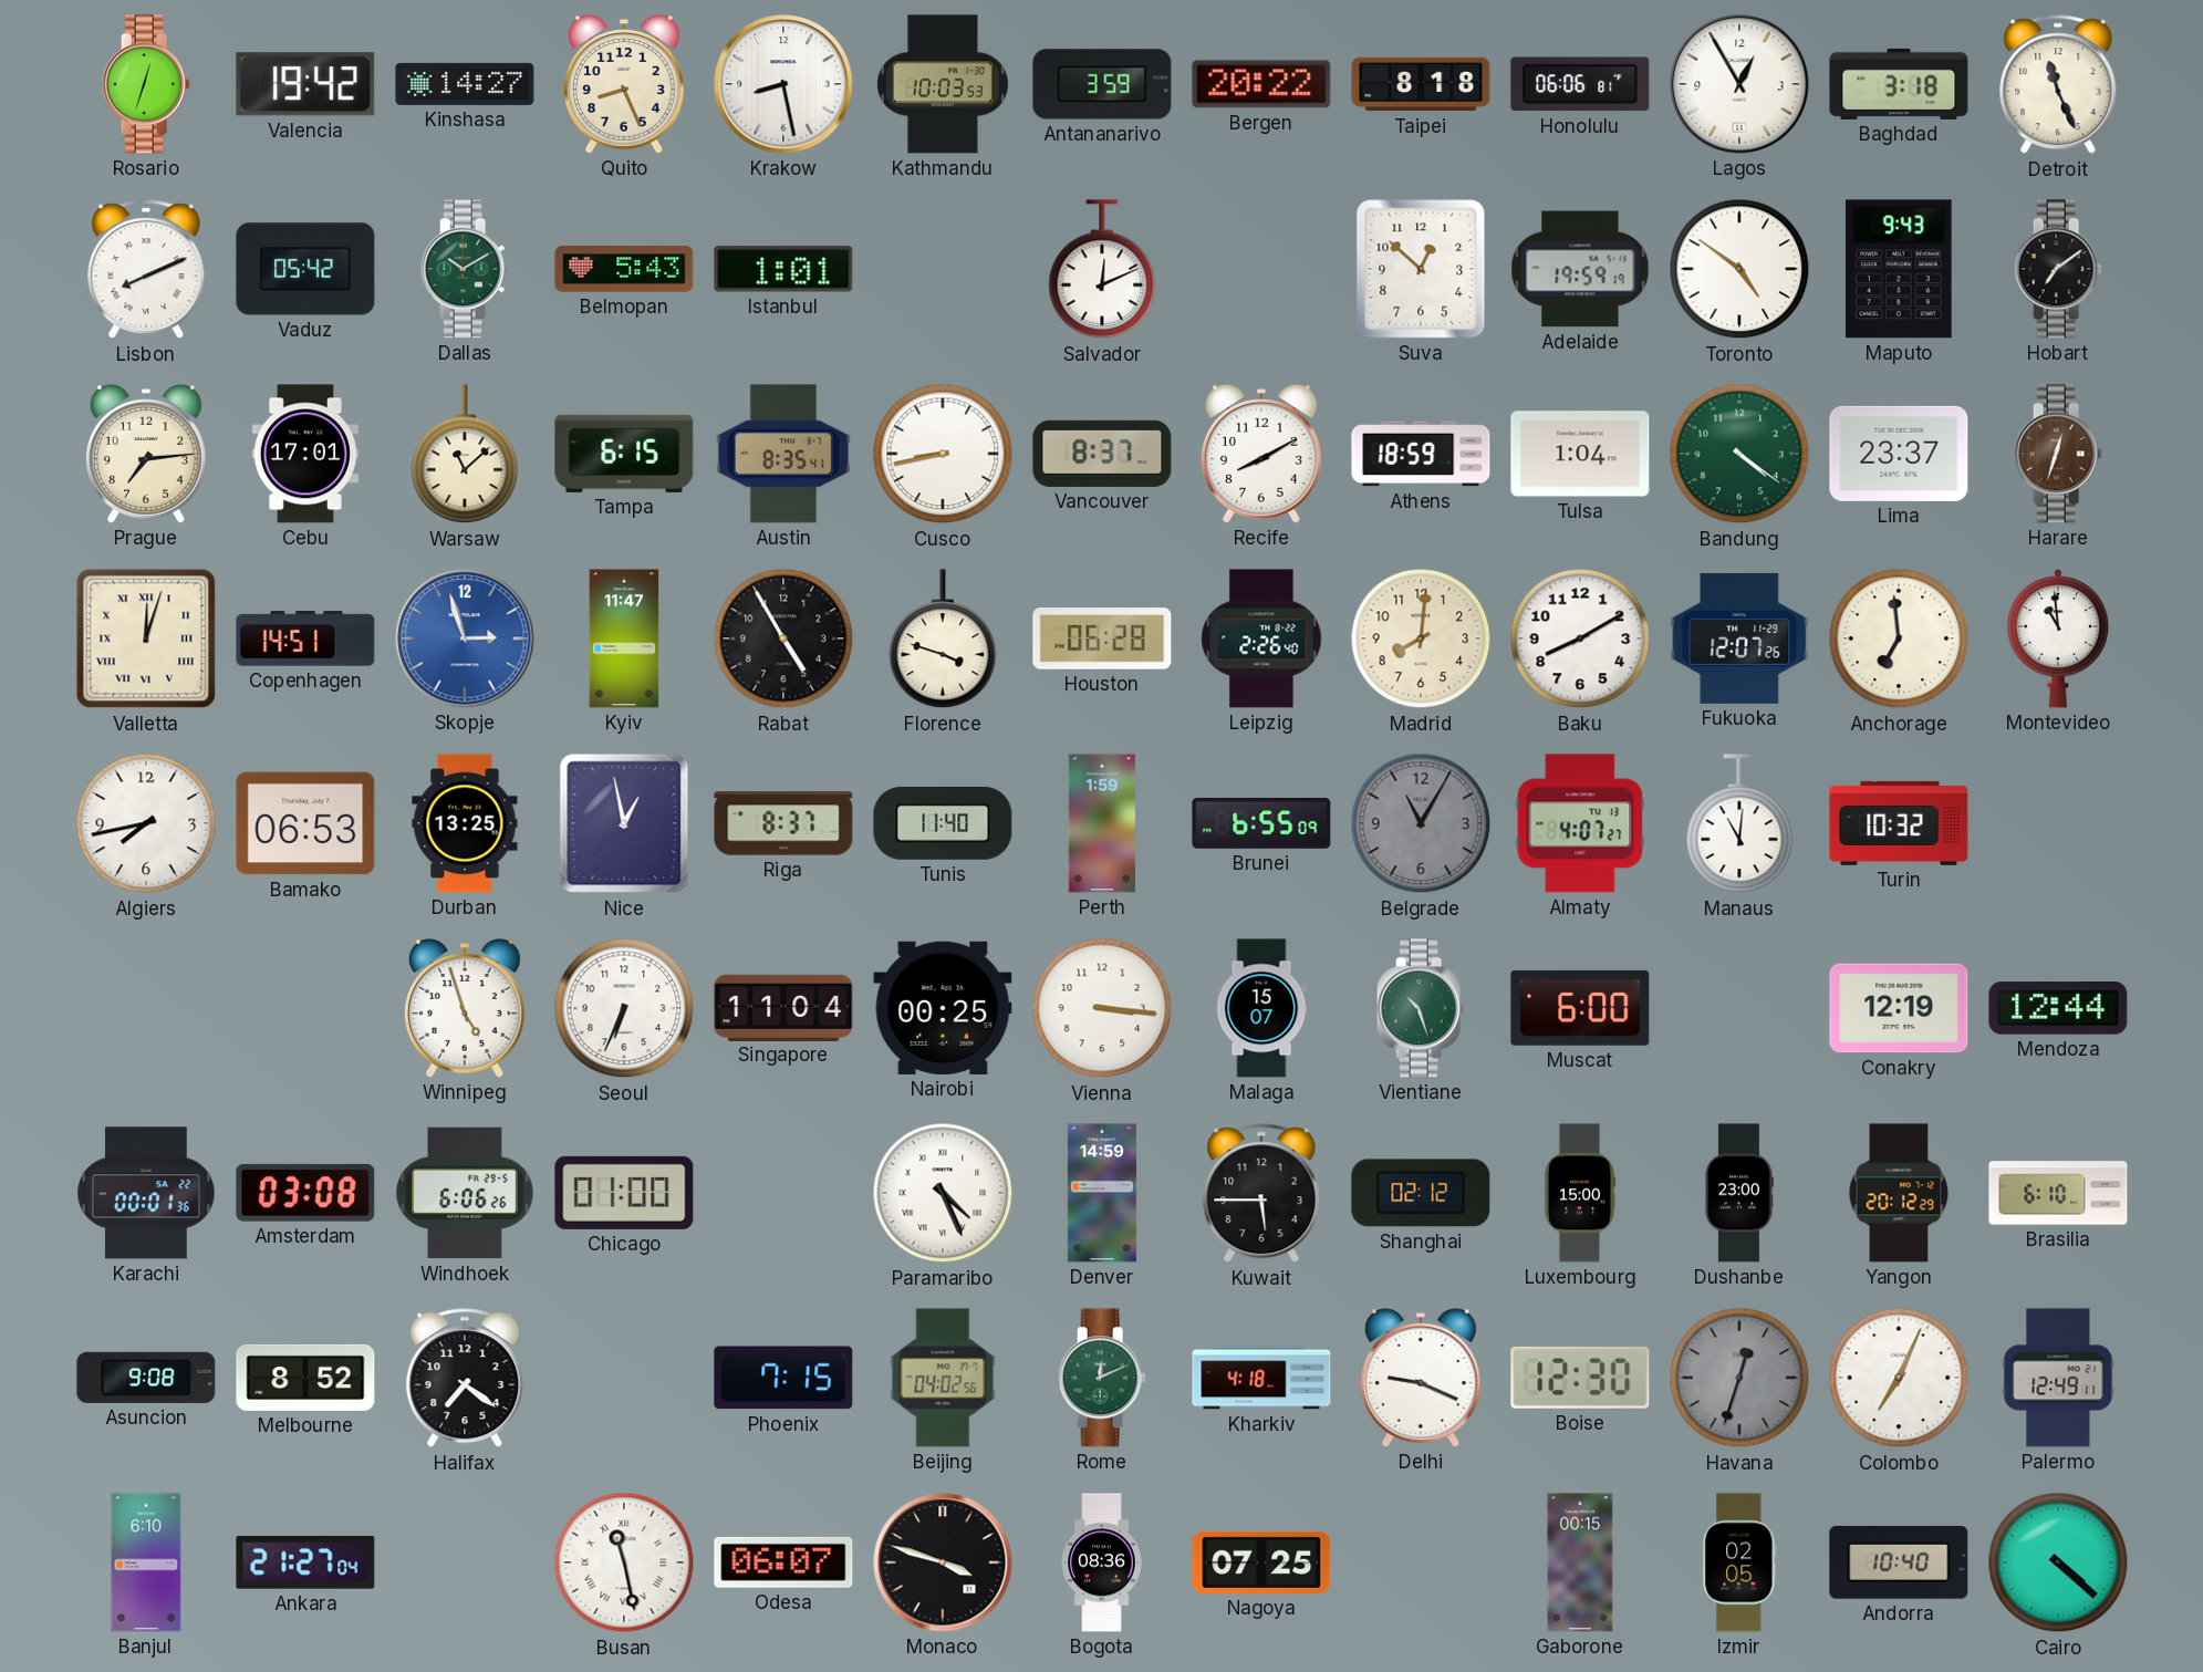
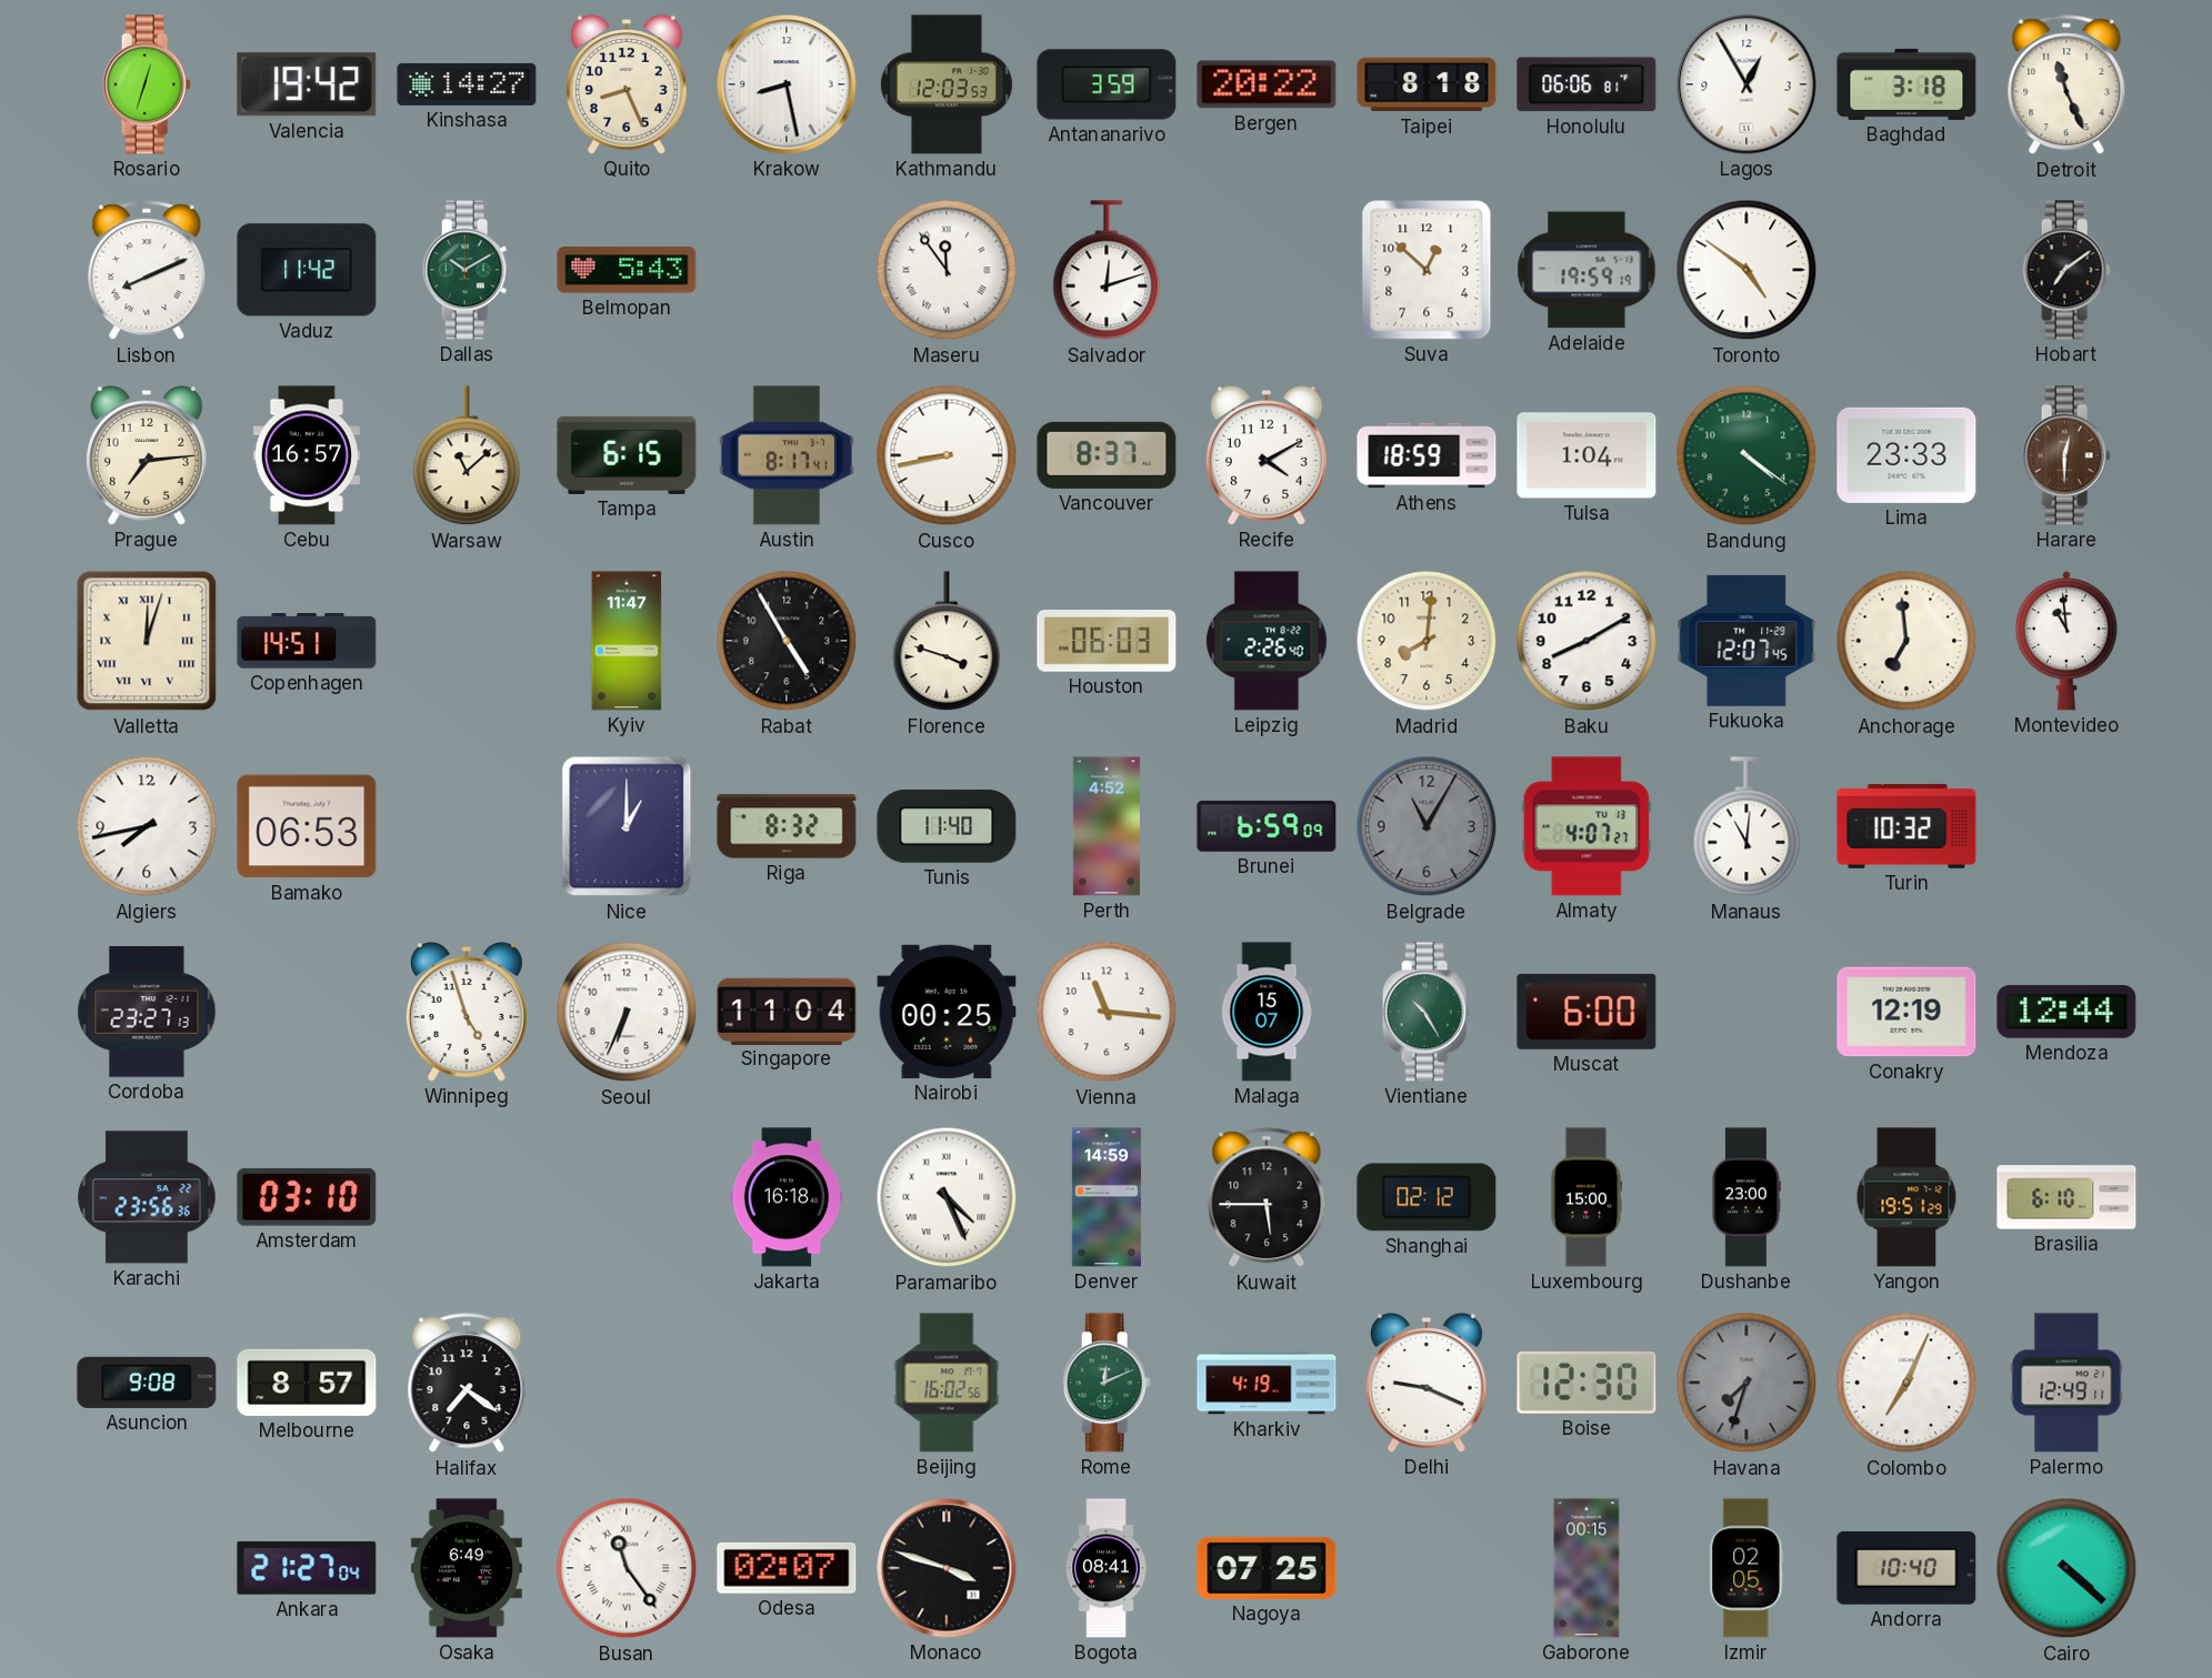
Kathmandu: 10:03 -> 12:03
Vaduz: 05:42 -> 11:42
Istanbul: 1:01 -> none
Maseru: none -> 11:54
Salvador: 12:11 -> 12:12
Maputo: 9:43 -> none
Cebu: 17:01 -> 16:57
Austin: 8:35 -> 8:17
Recife: 8:10 -> 4:10
Lima: 23:37 -> 23:33
Harare: 12:33 -> 12:30
Skopje: 2:57 -> none
Houston: 06:28 -> 06:03
Fukuoka: 12:07:26 -> 12:07:45
Durban: 13:25 -> none
Nice: 12:58 -> 1:00
Riga: 8:37 -> 8:32
Perth: 1:59 -> 4:52
Brunei: 6:55 -> 6:59
Cordoba: none -> 23:27
Vienna: 3:16 -> 11:16
Vientiane: 10:27 -> 10:25
Karachi: 00:01 -> 23:56
Amsterdam: 03:08 -> 03:10
Windhoek: 6:06 -> none
Chicago: 01:00 -> none
Jakarta: none -> 16:18
Yangon: 20:12 -> 19:51
Melbourne: 8:52 -> 8:57
Phoenix: 7:15 -> none
Beijing: 04:02 -> 16:02
Kharkiv: 4:18 -> 4:19
Havana: 12:33 -> 7:33
Banjul: 6:10 -> none
Osaka: none -> 6:49
Busan: 11:28 -> 11:24
Odesa: 06:07 -> 02:07
Bogota: 08:36 -> 08:41
